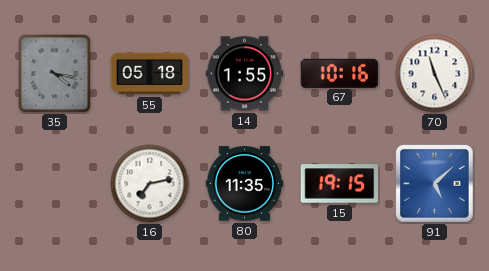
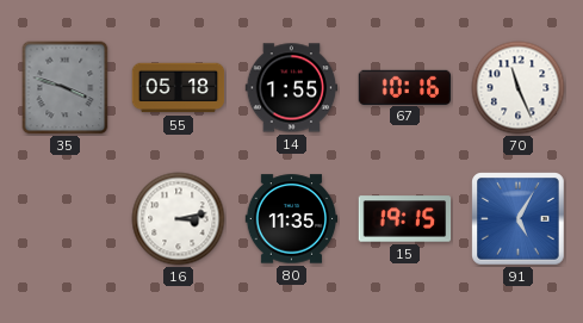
35: 4:17 -> 3:48
16: 7:13 -> 3:13
91: 5:08 -> 5:05
